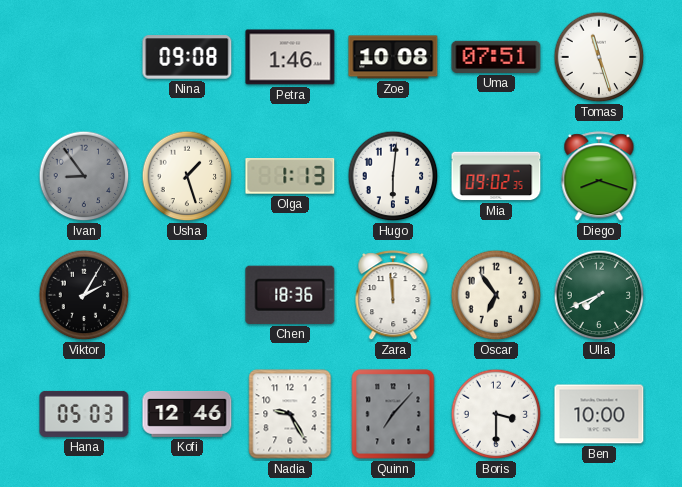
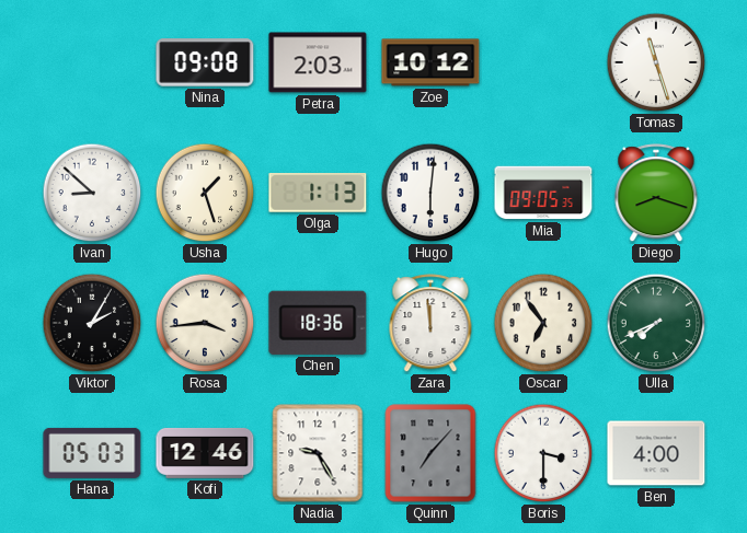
Petra: 1:46 -> 2:03
Zoe: 10:08 -> 10:12
Uma: 07:51 -> none
Ivan: 8:54 -> 8:52
Ivan dial: grey -> white
Mia: 09:02 -> 09:05
Rosa: none -> 3:44
Ben: 10:00 -> 4:00
